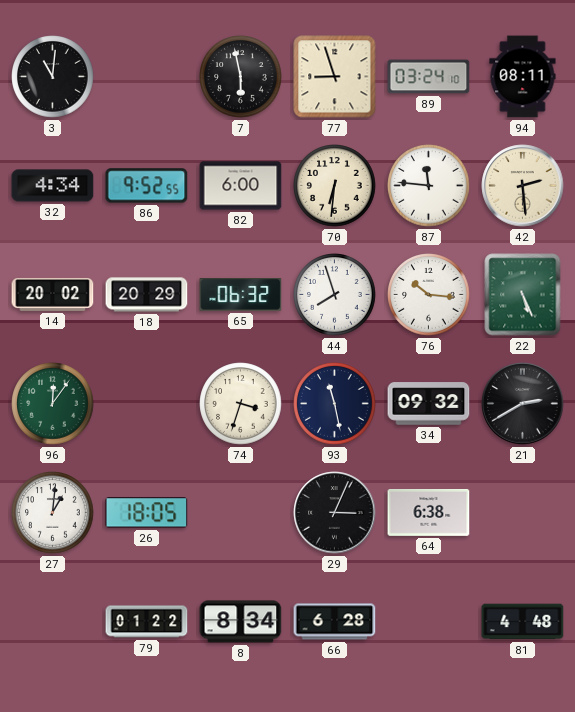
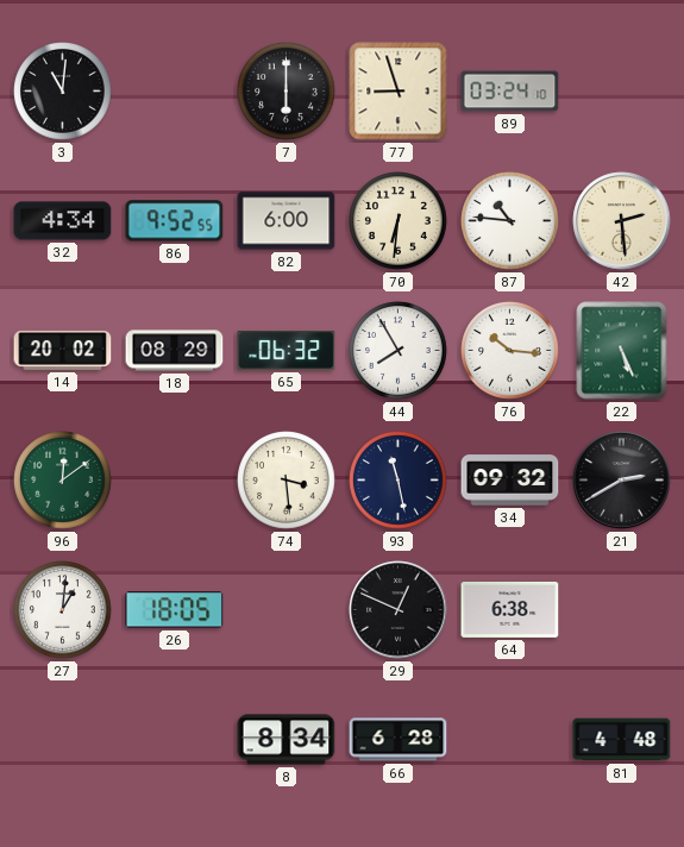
7: 5:58 -> 6:00
94: 08:11 -> none
87: 11:46 -> 10:46
18: 20:29 -> 08:29
44: 7:57 -> 7:55
96: 12:06 -> 12:09
74: 3:33 -> 3:29
29: 3:04 -> 12:49
79: 01:22 -> none
